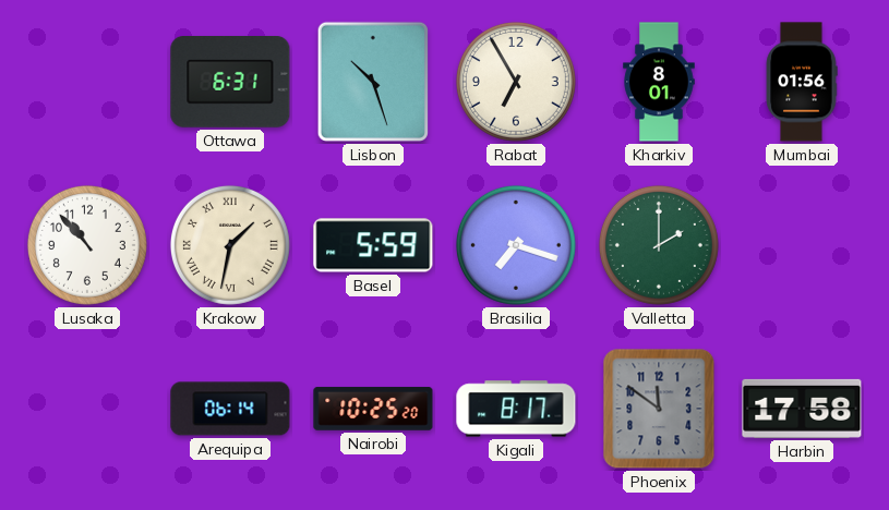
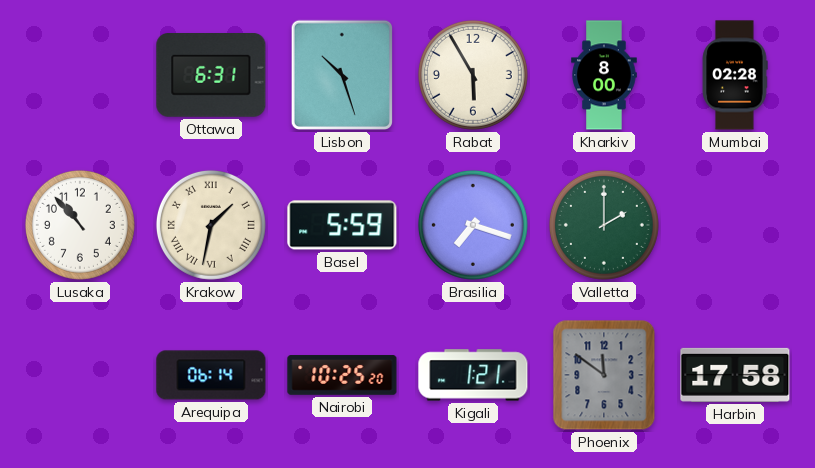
Rabat: 6:55 -> 5:55
Kharkiv: 8:01 -> 8:00
Mumbai: 01:56 -> 02:28
Kigali: 8:17 -> 1:21
